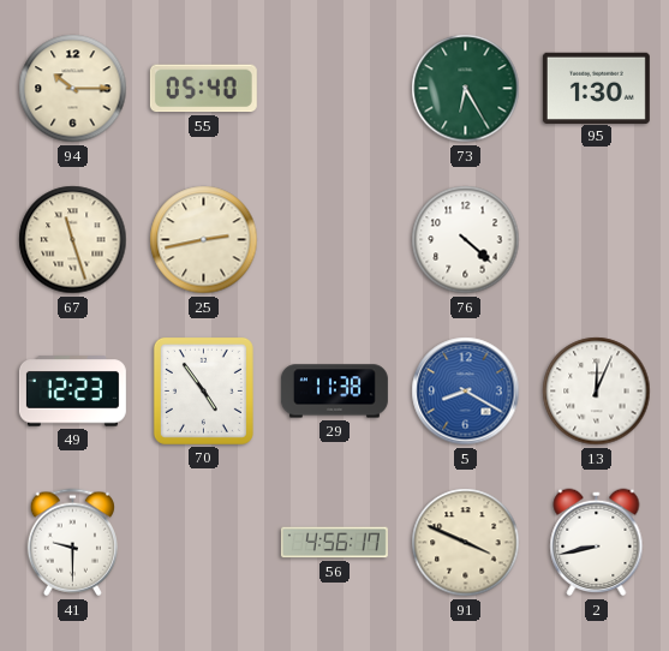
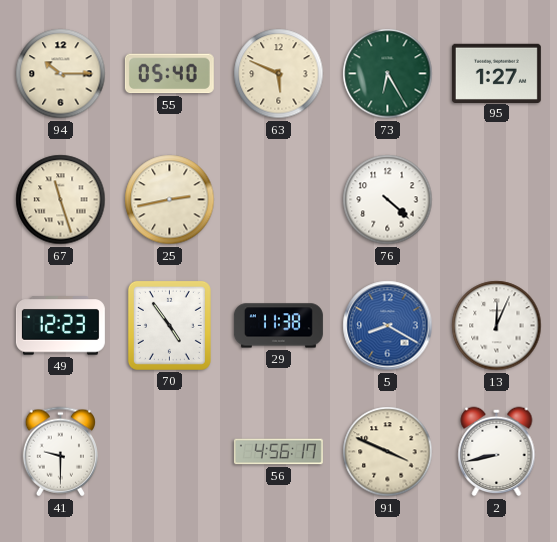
63: none -> 5:49
95: 1:30 -> 1:27
